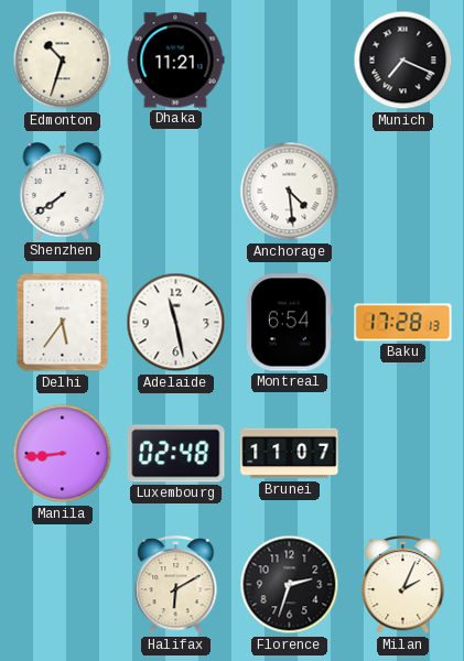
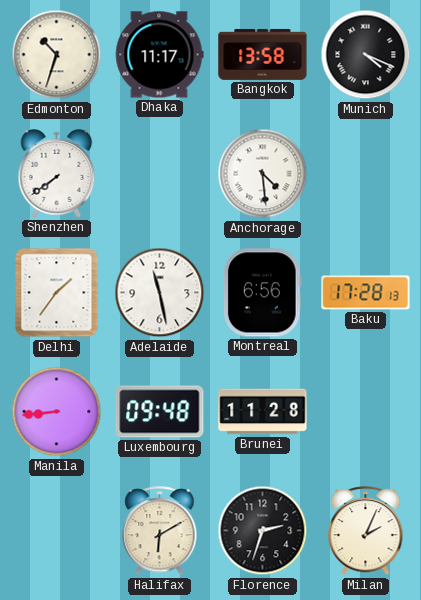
Dhaka: 11:21 -> 11:17
Bangkok: none -> 13:58
Munich: 7:19 -> 4:19
Delhi: 5:36 -> 1:36
Montreal: 6:54 -> 6:56
Luxembourg: 02:48 -> 09:48
Brunei: 11:07 -> 11:28
